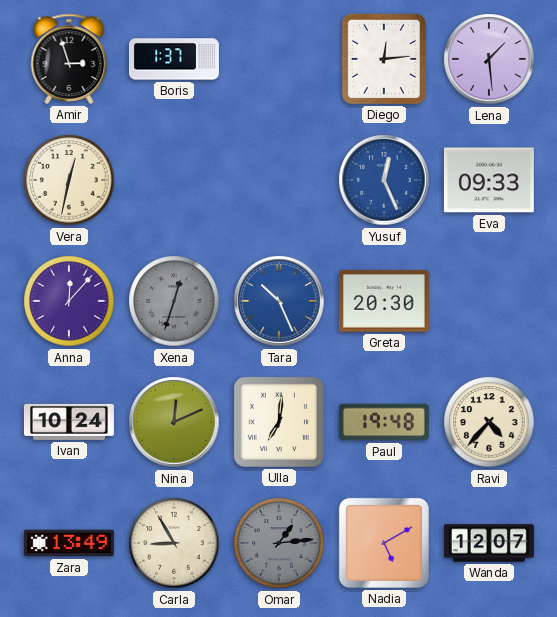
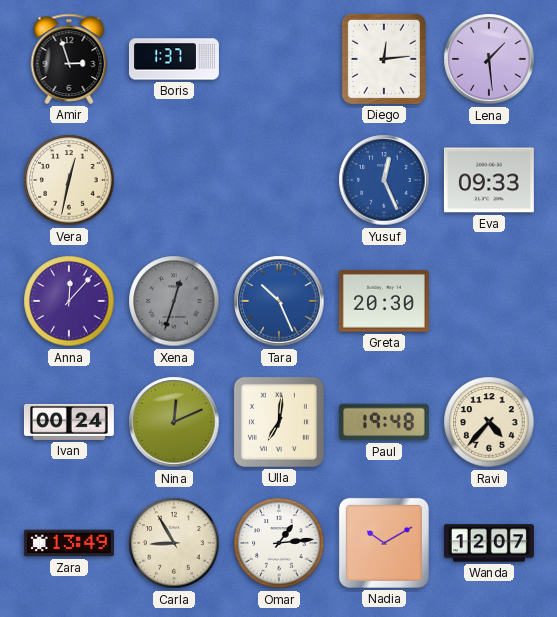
Ivan: 10:24 -> 00:24
Omar dial: grey -> white
Nadia: 5:10 -> 10:10
